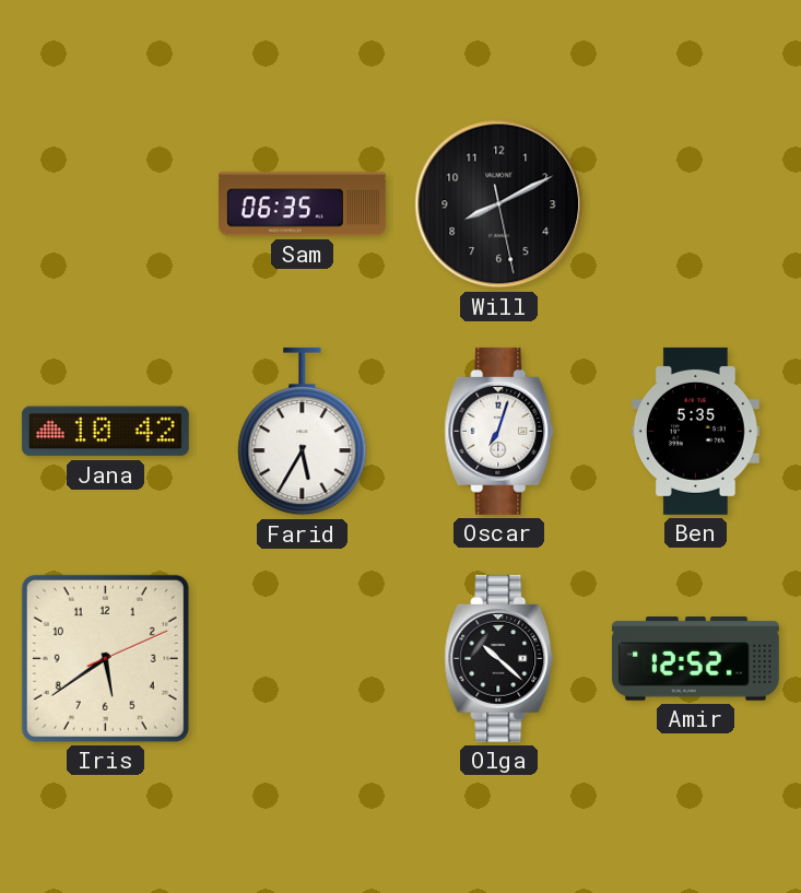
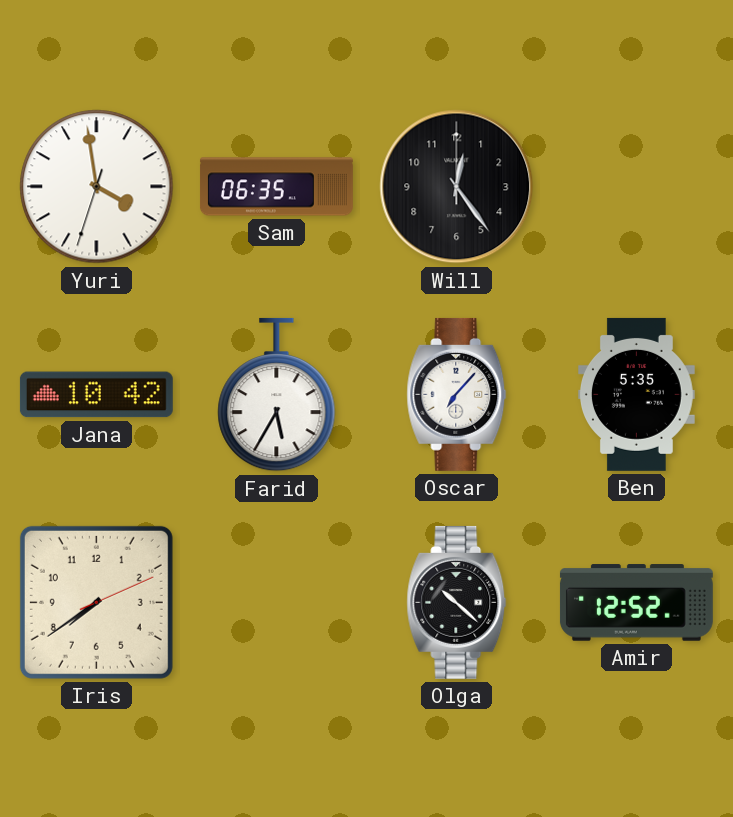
Yuri: none -> 3:58
Will: 8:10 -> 12:24
Oscar: 7:03 -> 7:07
Iris: 5:39 -> 7:39
